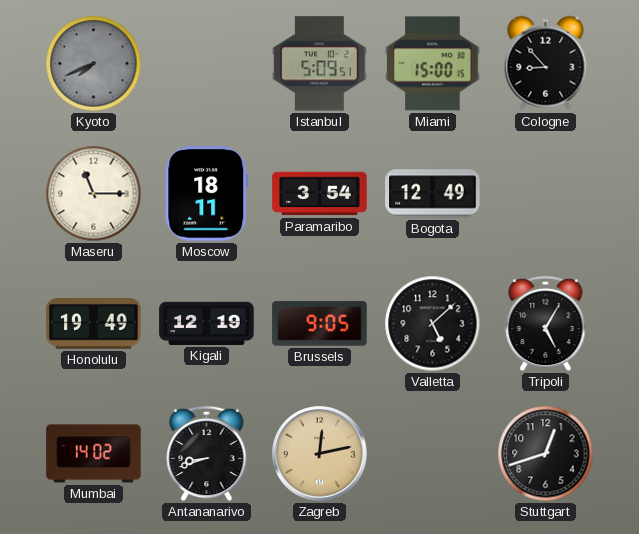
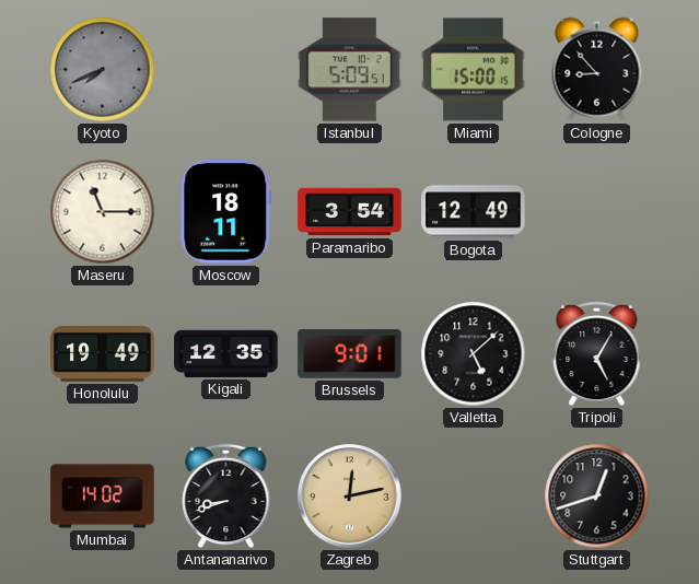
Kigali: 12:19 -> 12:35
Brussels: 9:05 -> 9:01
